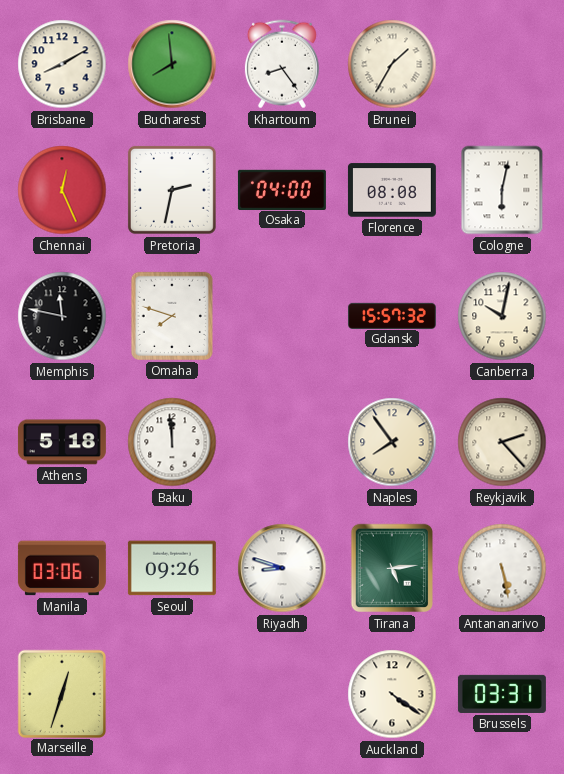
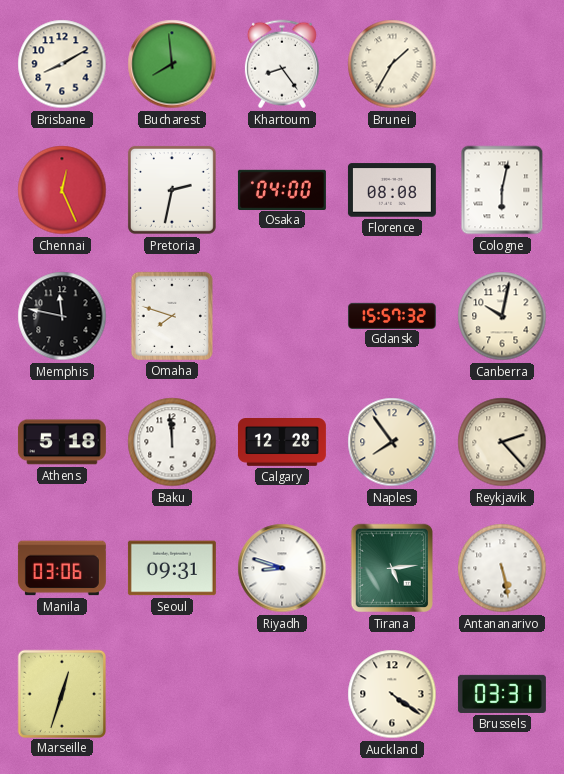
Calgary: none -> 12:28
Seoul: 09:26 -> 09:31
